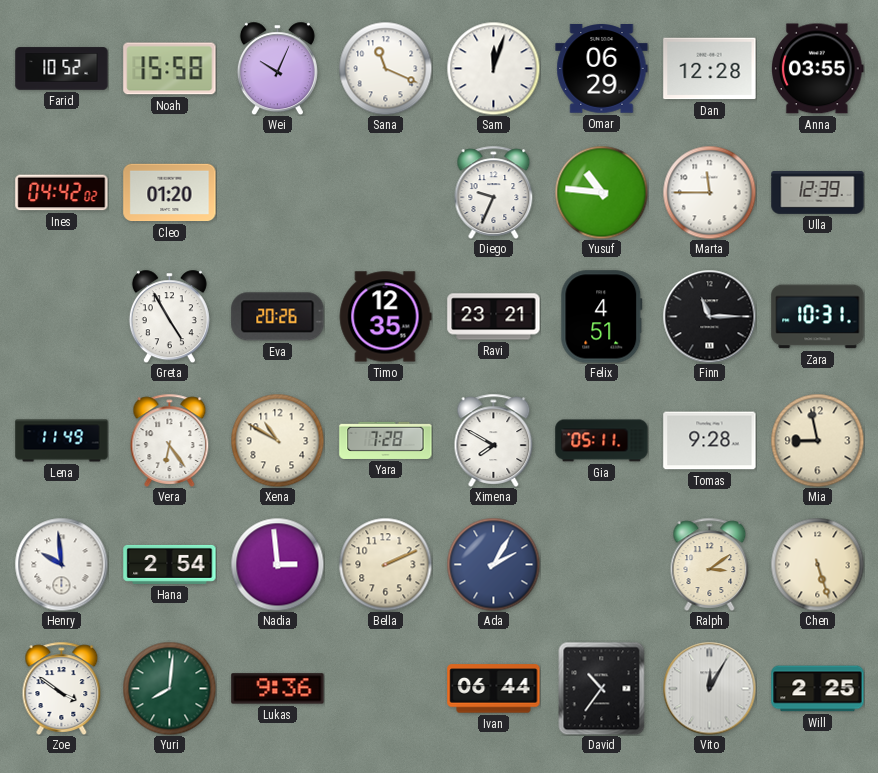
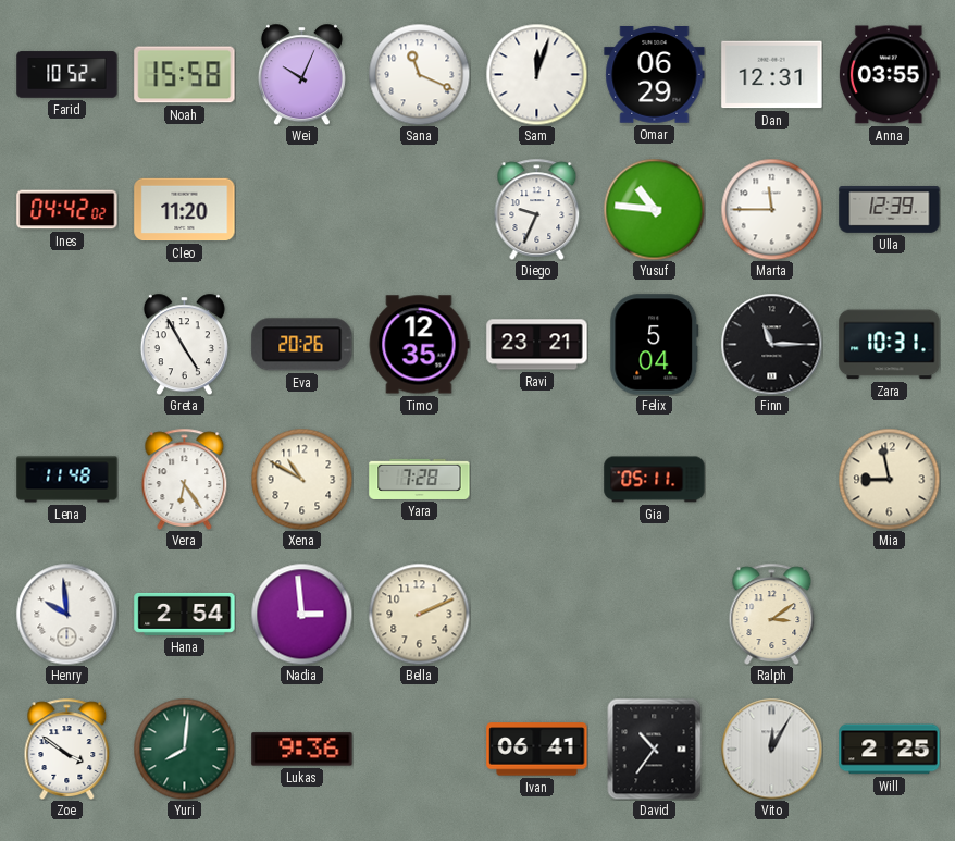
Dan: 12:28 -> 12:31
Cleo: 01:20 -> 11:20
Felix: 4:51 -> 5:04
Lena: 11:49 -> 11:48
Ximena: 7:50 -> none
Tomas: 9:28 -> none
Ada: 2:05 -> none
Chen: 5:27 -> none
Ivan: 06:44 -> 06:41
